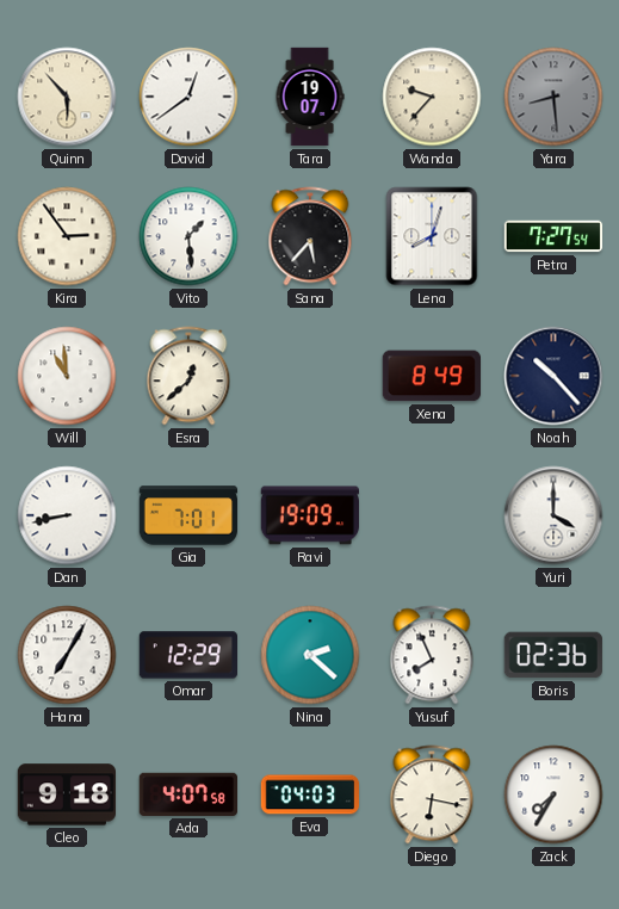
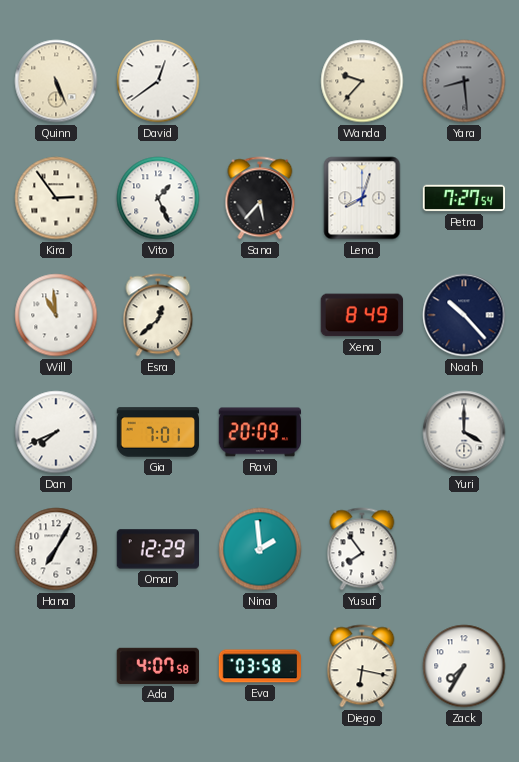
Quinn: 5:53 -> 5:26
Tara: 19:07 -> none
Vito: 1:29 -> 1:26
Dan: 8:43 -> 7:41
Ravi: 19:09 -> 20:09
Nina: 2:22 -> 1:59
Yusuf: 7:56 -> 7:54
Boris: 02:36 -> none
Cleo: 9:18 -> none
Eva: 04:03 -> 03:58
